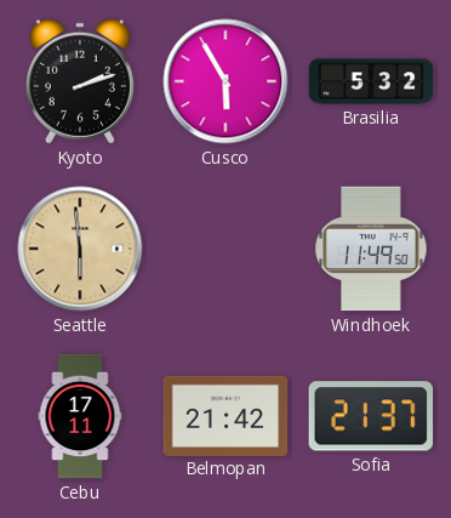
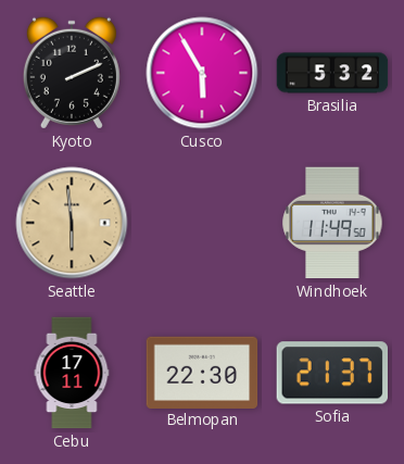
Kyoto: 2:12 -> 2:11
Belmopan: 21:42 -> 22:30
